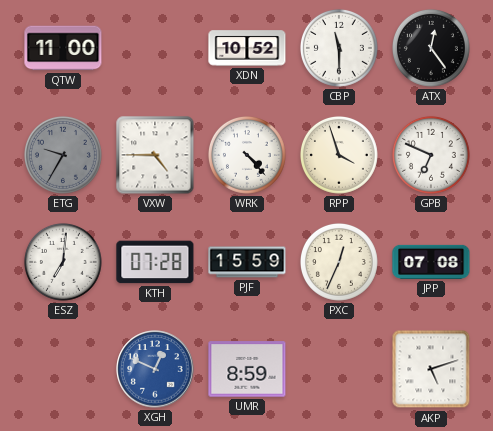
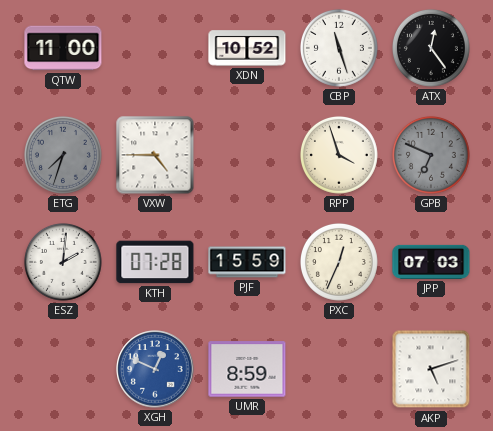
CBP: 11:30 -> 11:27
ETG: 9:35 -> 7:33
WRK: 4:23 -> none
GPB dial: white -> grey
ESZ: 7:01 -> 2:01
JPP: 07:08 -> 07:03
